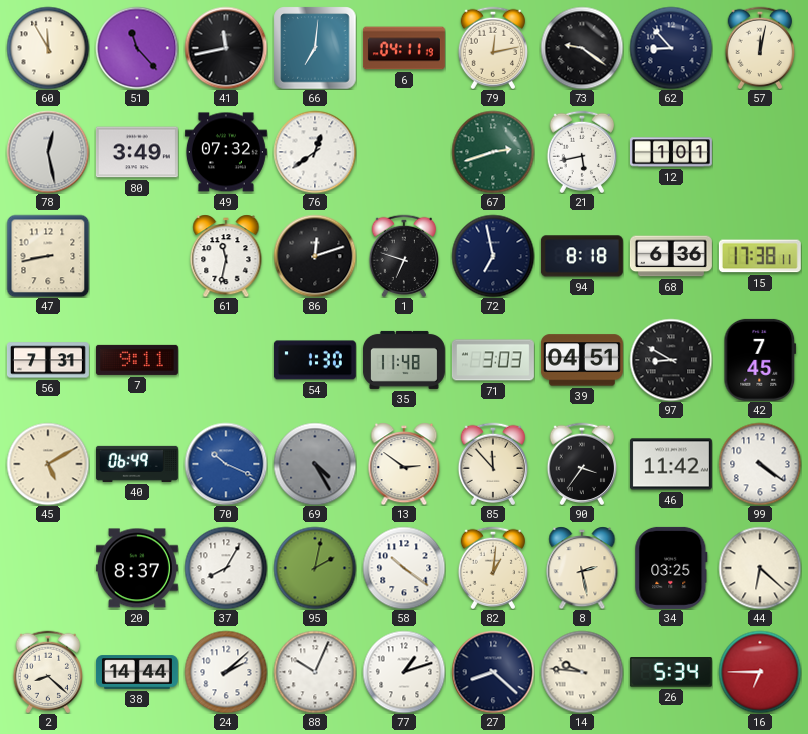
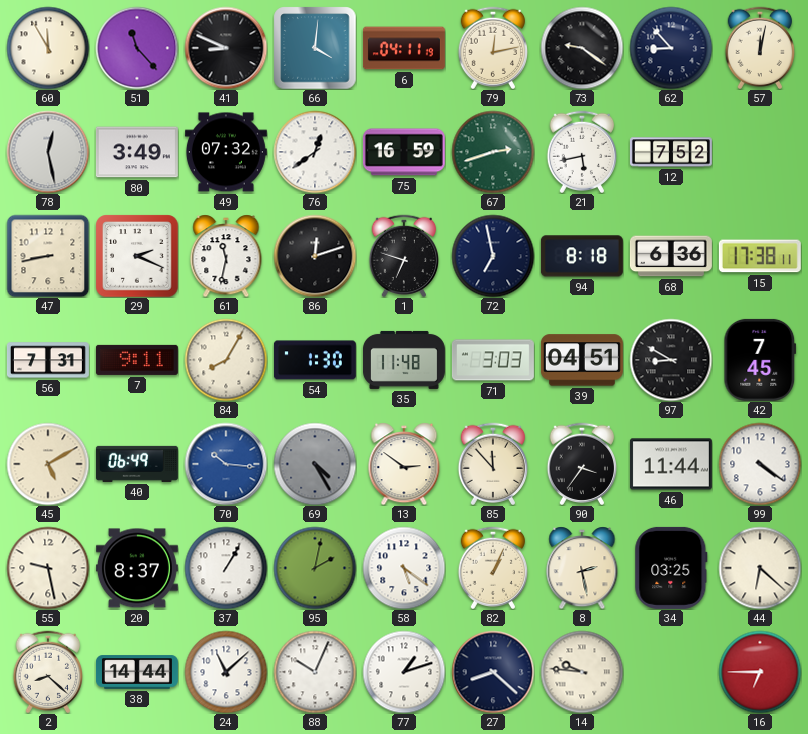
41: 11:43 -> 8:49
66: 7:01 -> 4:01
75: none -> 16:59
12: 1:01 -> 7:52
29: none -> 2:19
84: none -> 8:05
70: 10:19 -> 10:16
46: 11:42 -> 11:44
55: none -> 9:28
37: 8:05 -> 1:05
58: 10:21 -> 5:21
82: 1:01 -> 1:04
24: 2:08 -> 11:08
26: 5:34 -> none
